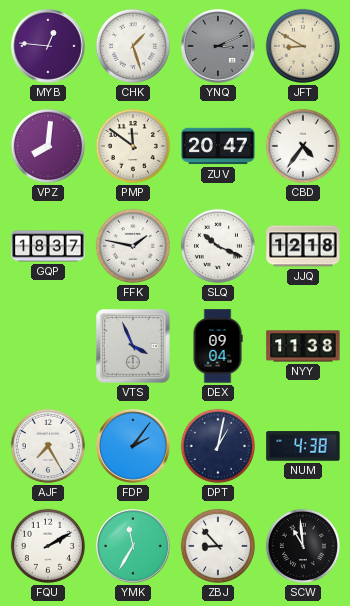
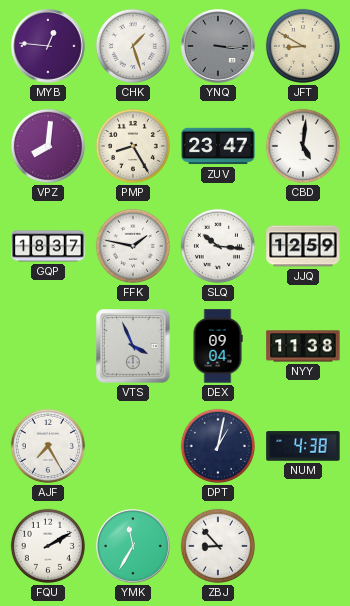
YNQ: 3:11 -> 3:16
PMP: 11:51 -> 8:25
ZUV: 20:47 -> 23:47
CBD: 4:36 -> 5:01
SLQ: 10:19 -> 10:16
JJQ: 12:18 -> 12:59
FDP: 2:06 -> none
SCW: 10:59 -> none
